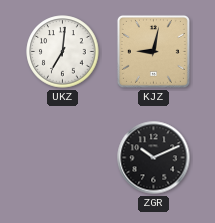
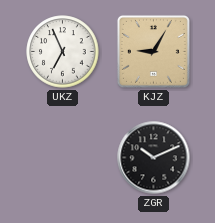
UKZ: 7:01 -> 6:56
KJZ: 9:02 -> 9:05
